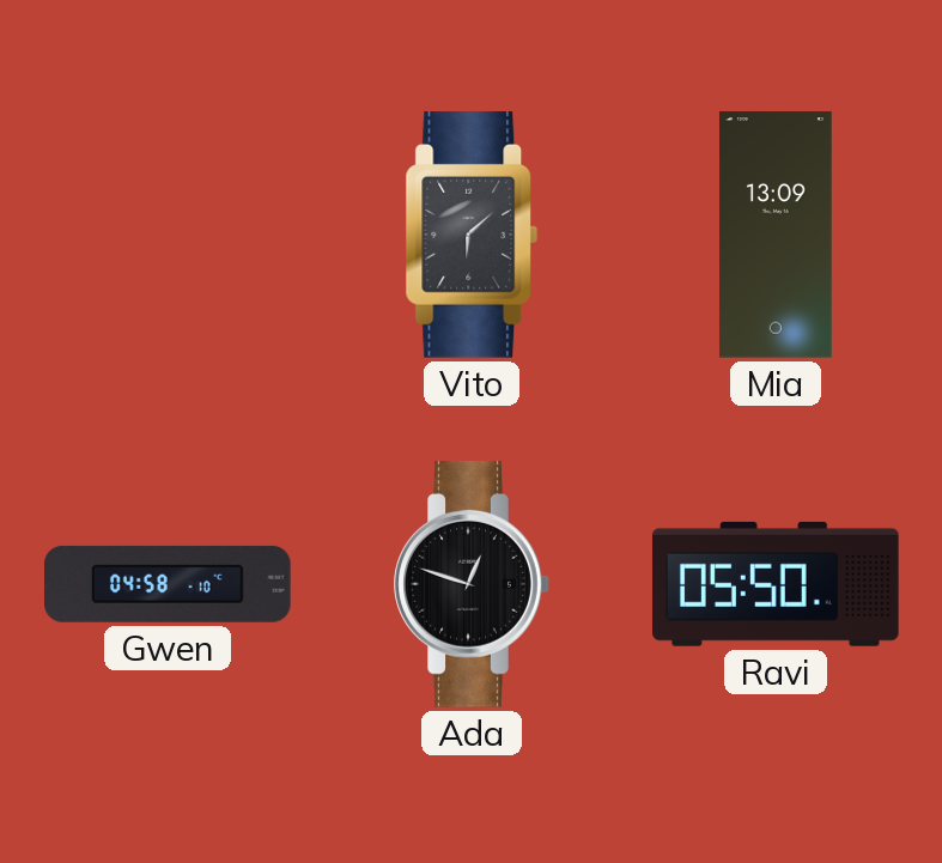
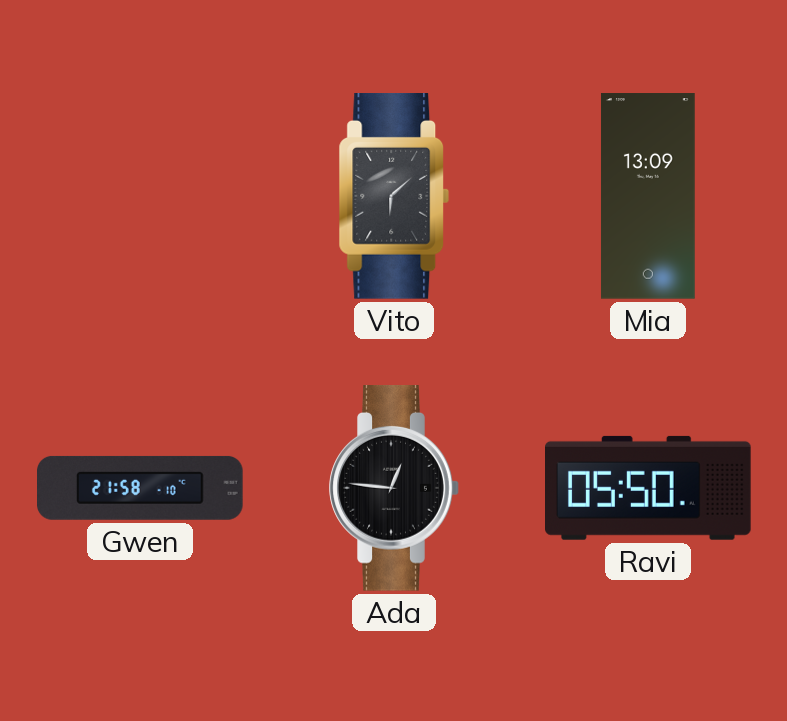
Gwen: 04:58 -> 21:58
Ada: 12:48 -> 12:46
